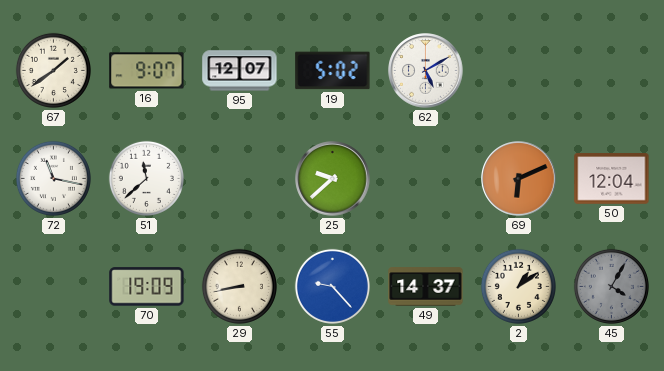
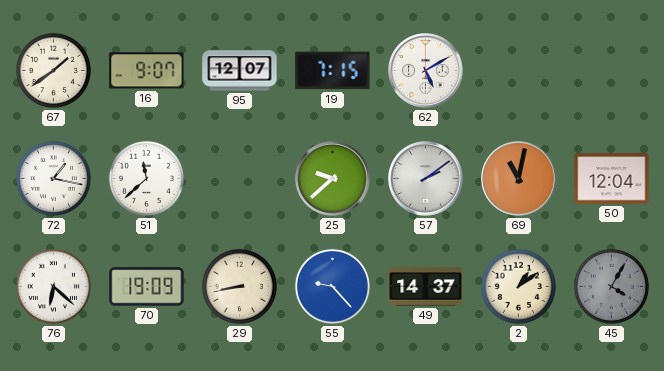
19: 5:02 -> 7:15
72: 11:17 -> 1:17
57: none -> 2:09
69: 6:11 -> 11:02
76: none -> 6:22
